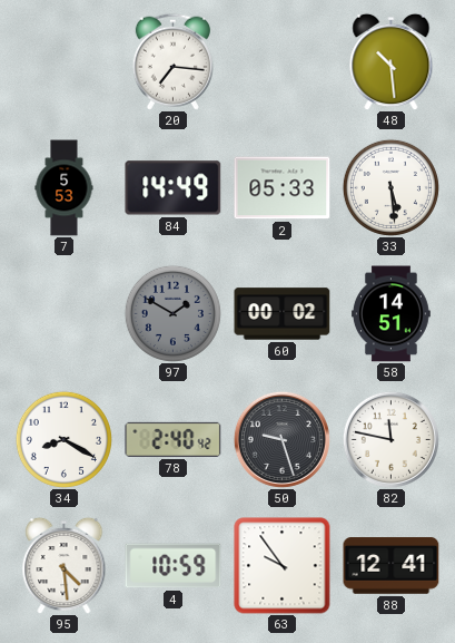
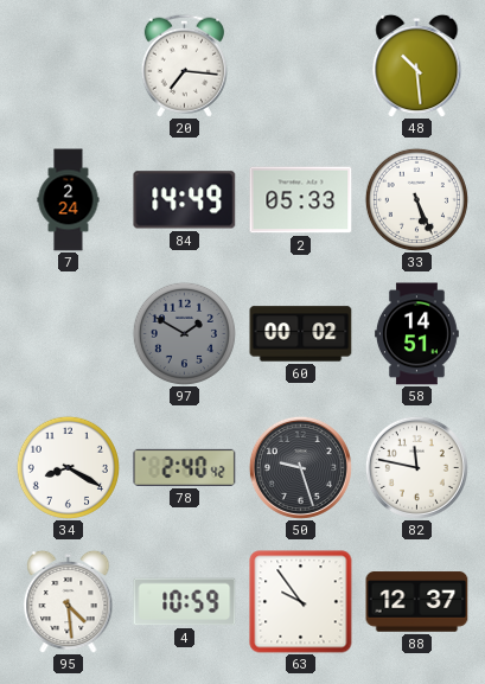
7: 5:53 -> 2:24
33: 5:29 -> 5:26
88: 12:41 -> 12:37
